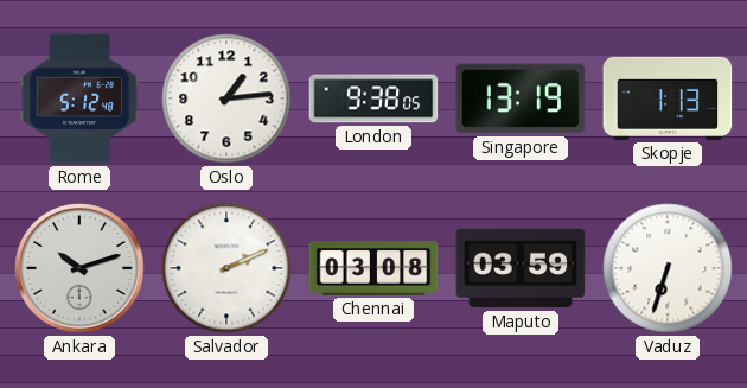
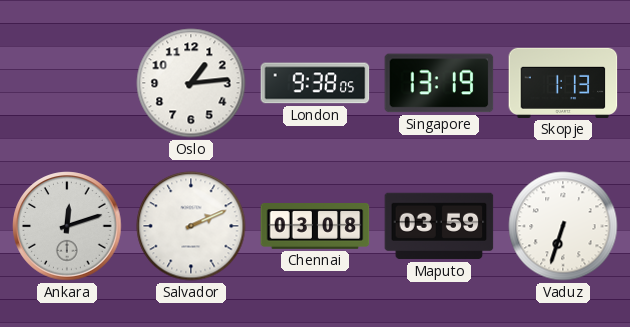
Rome: 5:12 -> none
Ankara: 10:12 -> 12:12
